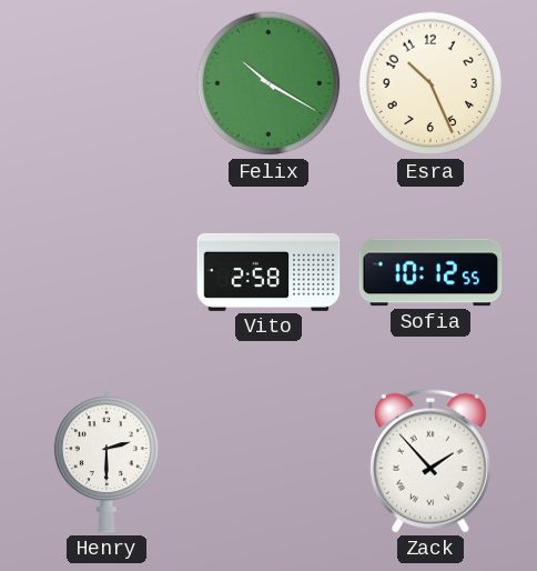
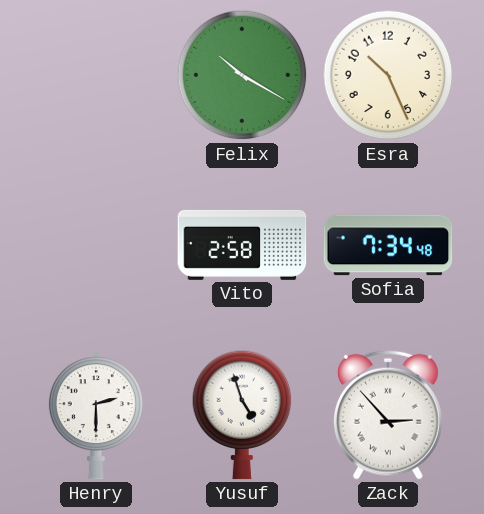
Sofia: 10:12 -> 7:34
Yusuf: none -> 4:57
Zack: 1:53 -> 2:53
